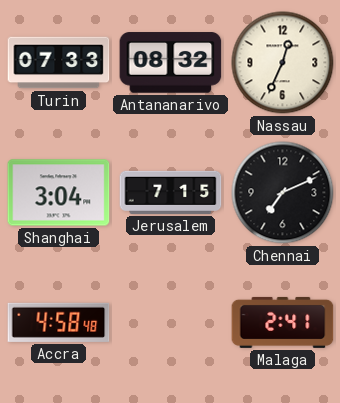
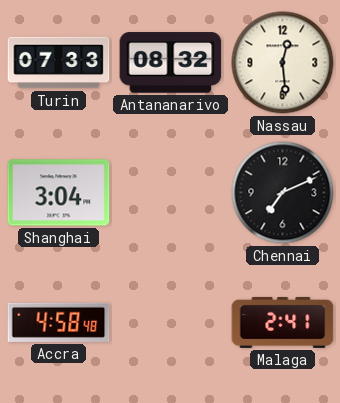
Nassau: 12:34 -> 12:29
Jerusalem: 7:15 -> none
